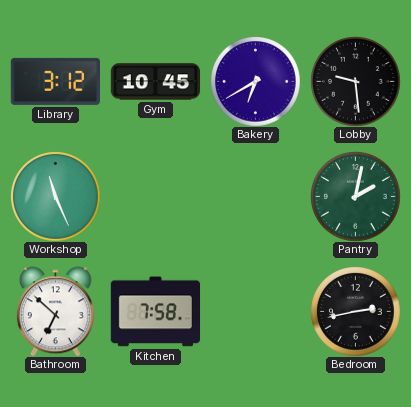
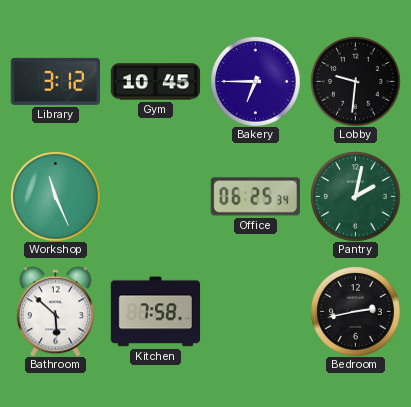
Bakery: 6:40 -> 6:45
Lobby: 9:29 -> 9:31
Office: none -> 06:25
Bathroom: 6:52 -> 5:52
